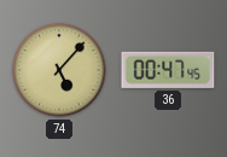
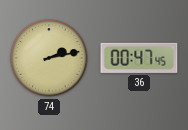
74: 5:07 -> 2:13
